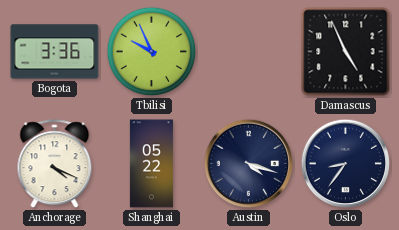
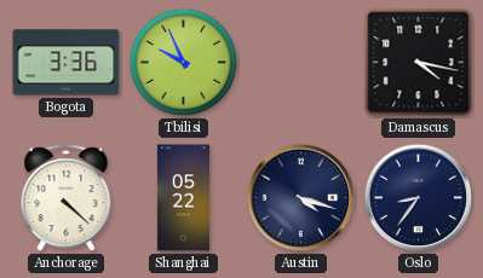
Damascus: 4:56 -> 4:17
Anchorage: 4:19 -> 4:22
